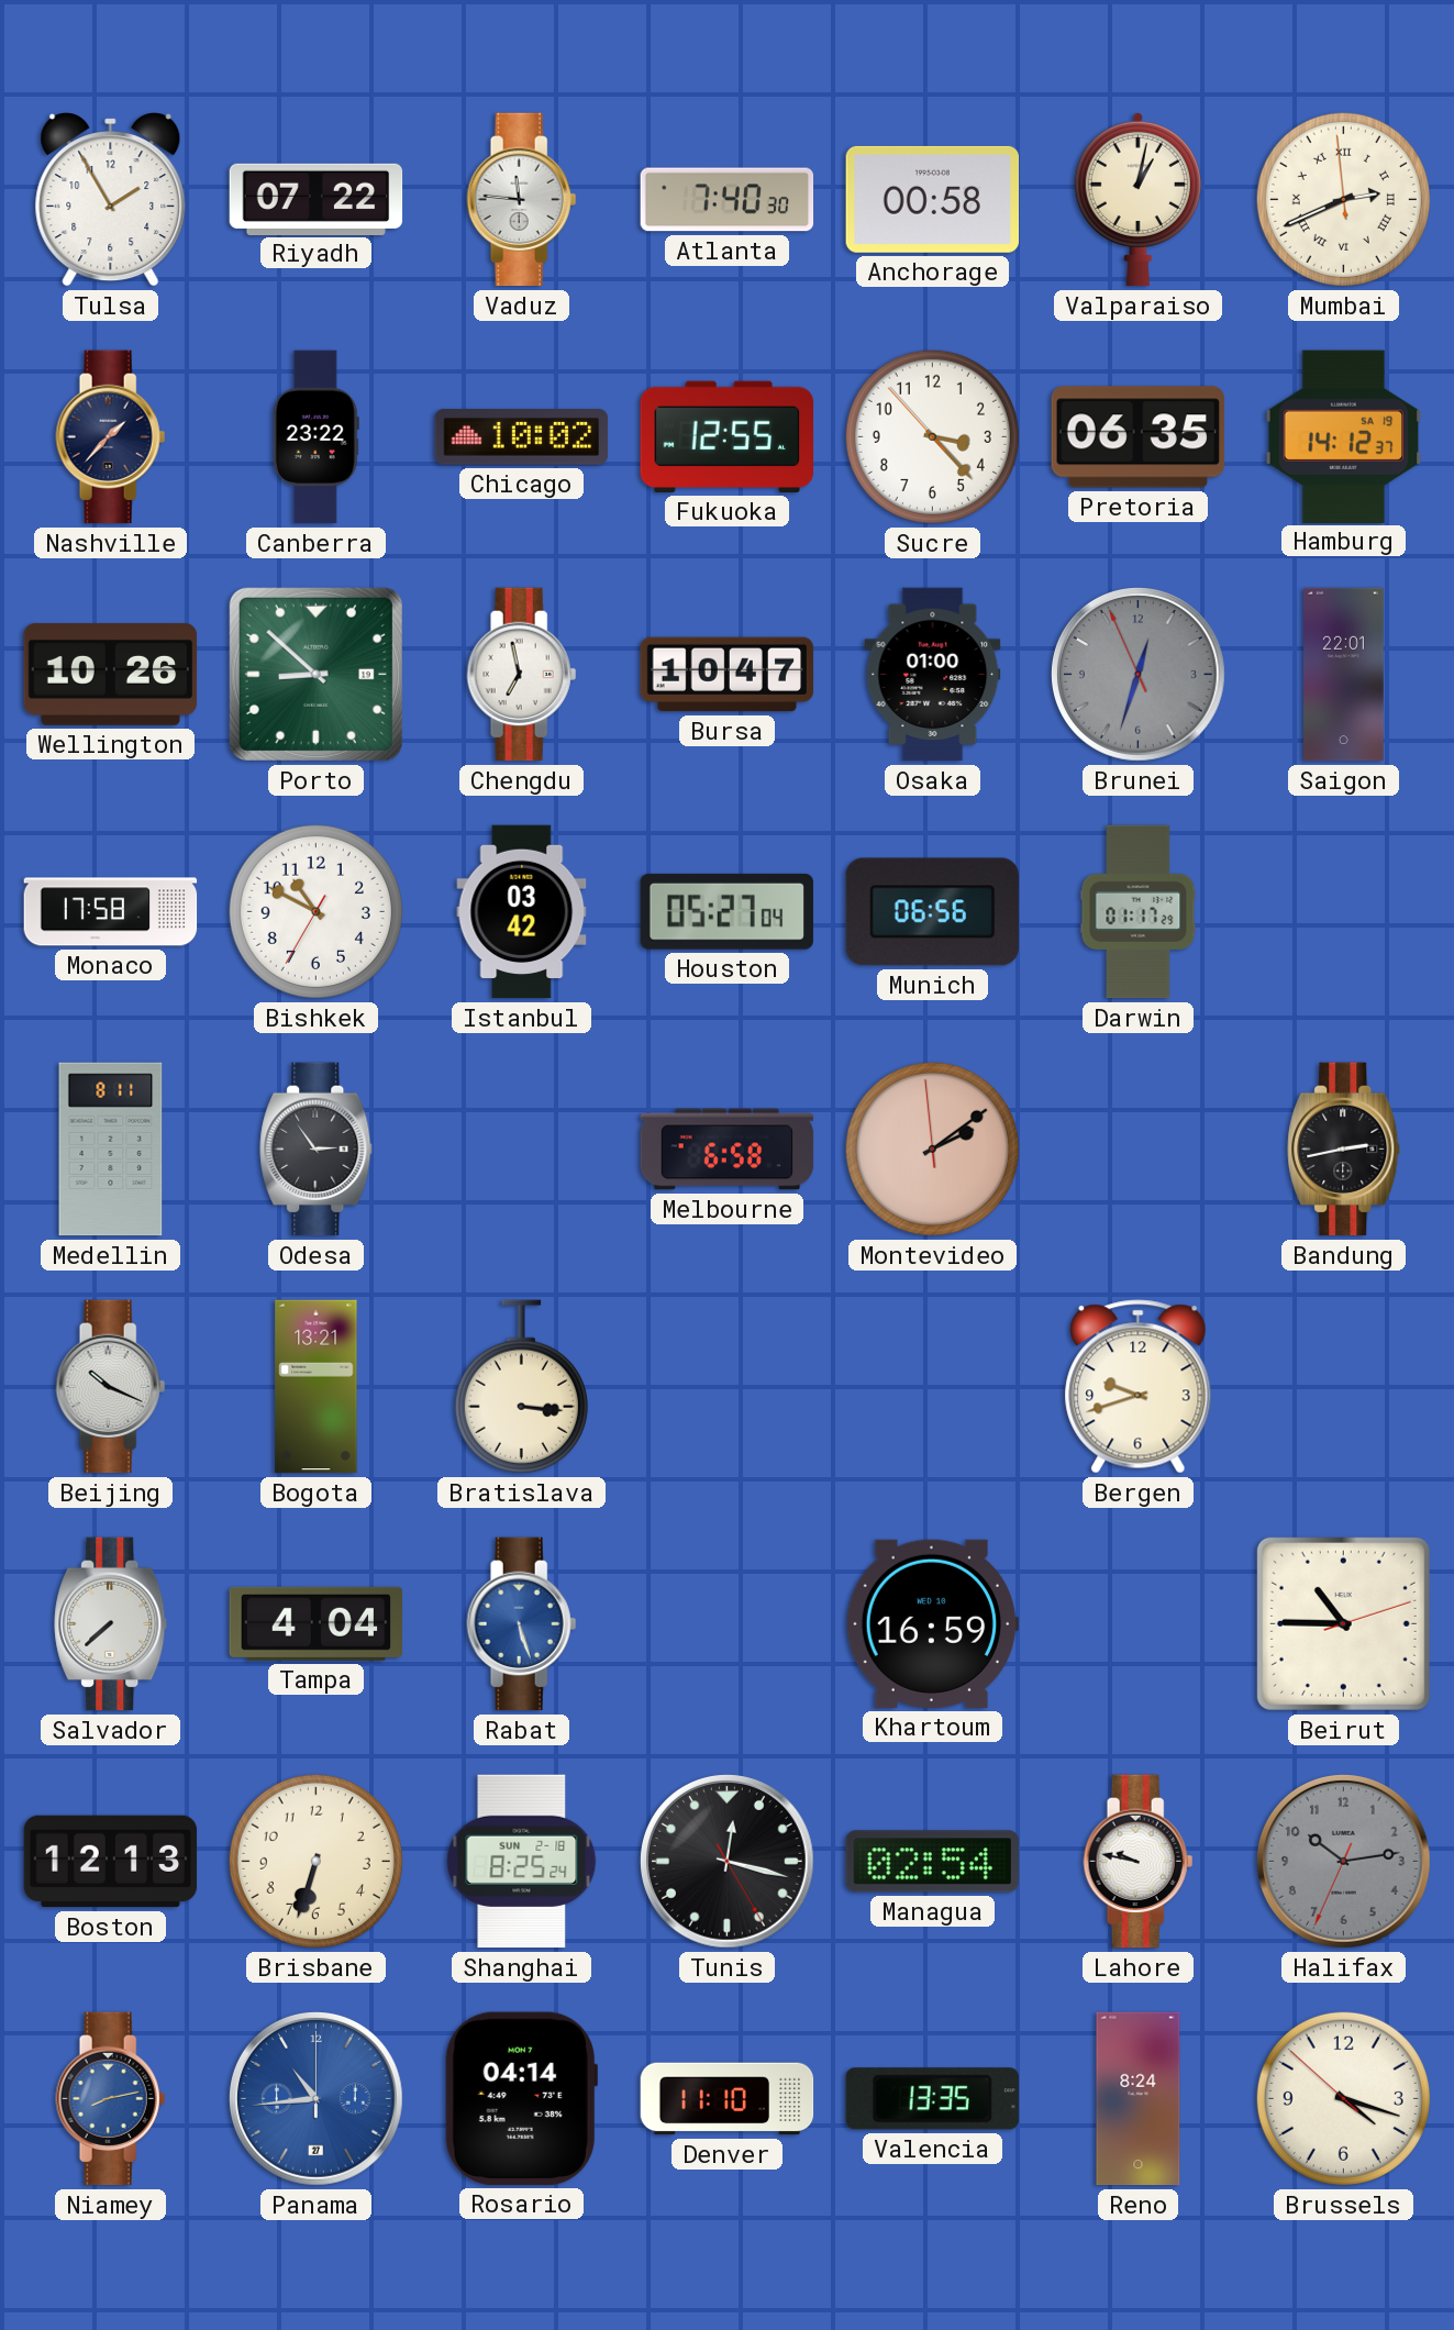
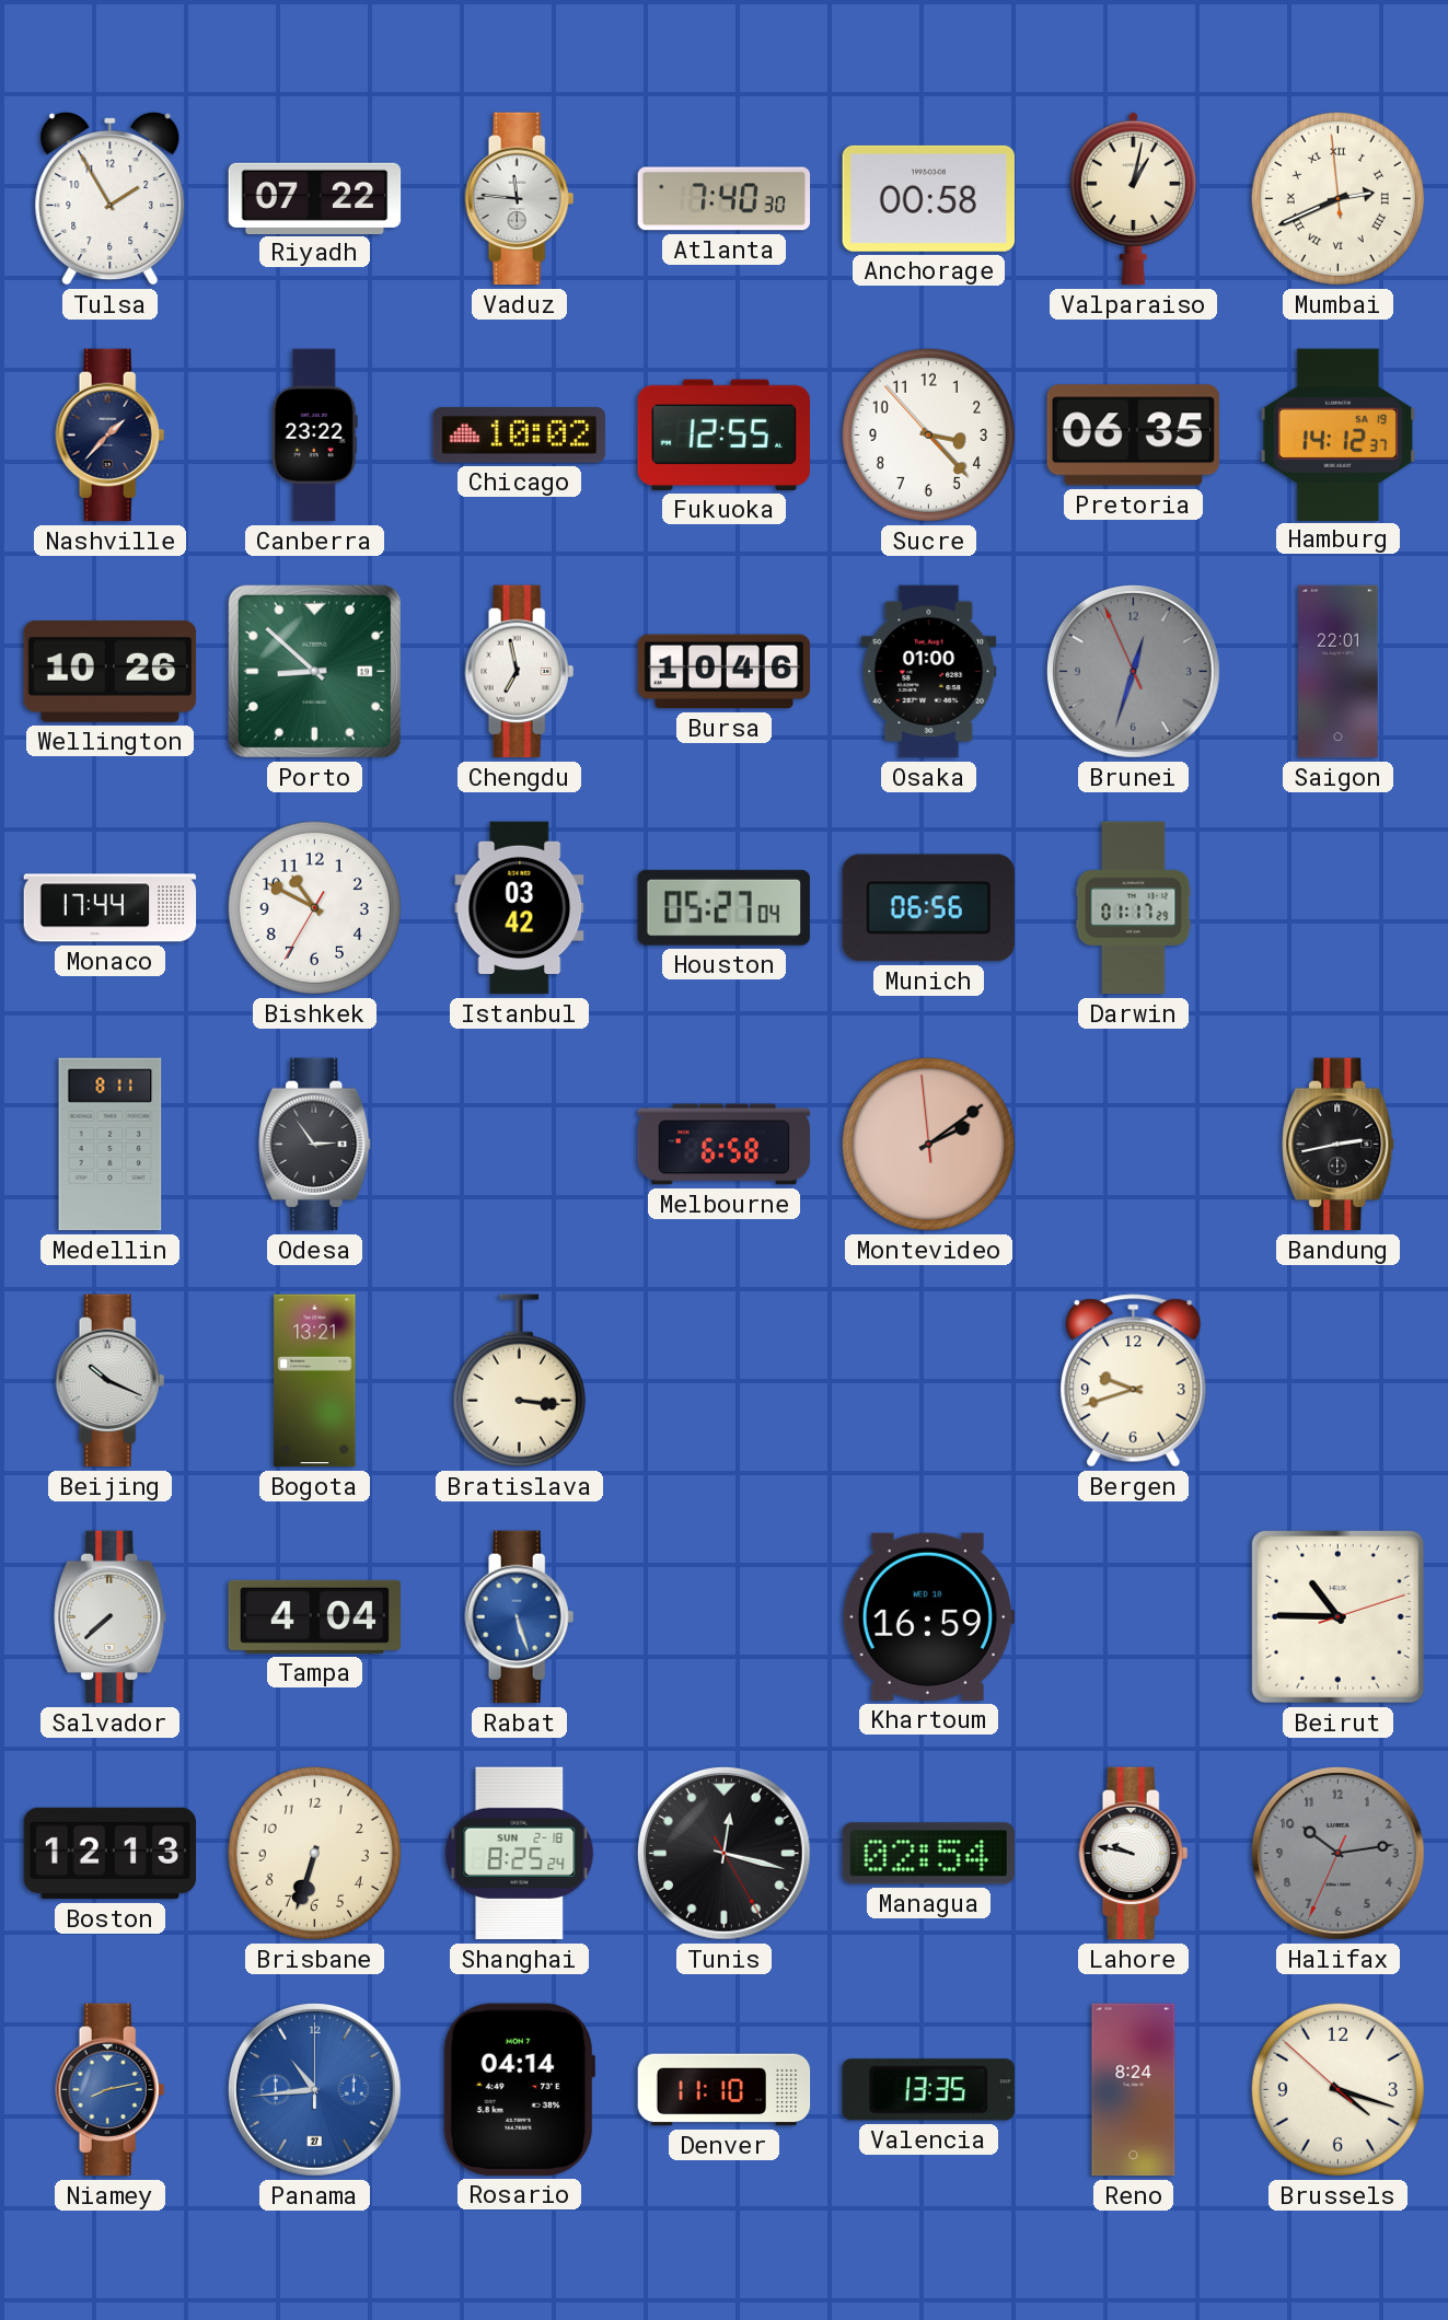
Bursa: 10:47 -> 10:46
Monaco: 17:58 -> 17:44
